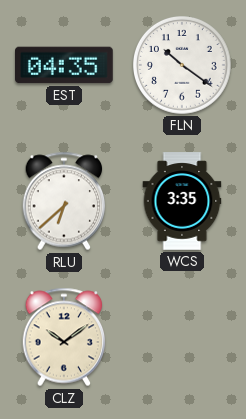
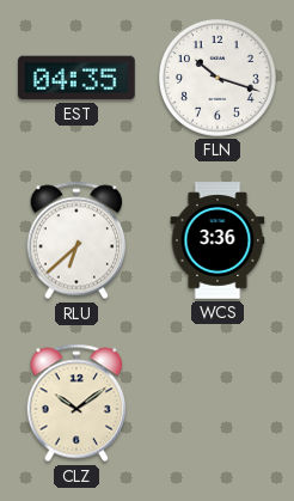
FLN: 10:21 -> 10:18
WCS: 3:35 -> 3:36
